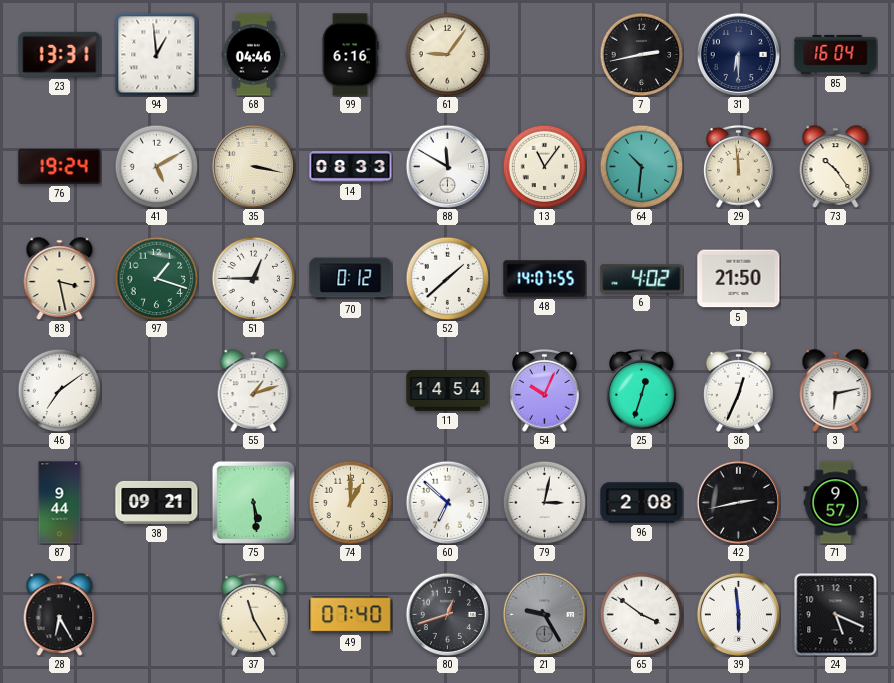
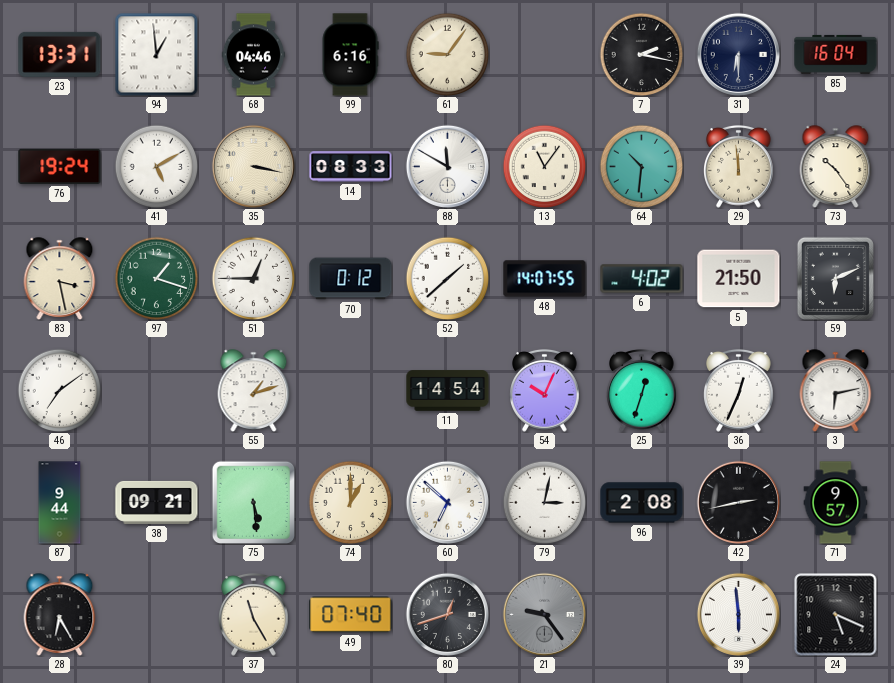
7: 2:43 -> 2:17
59: none -> 6:11
21: 9:25 -> 9:24
65: 3:51 -> none
